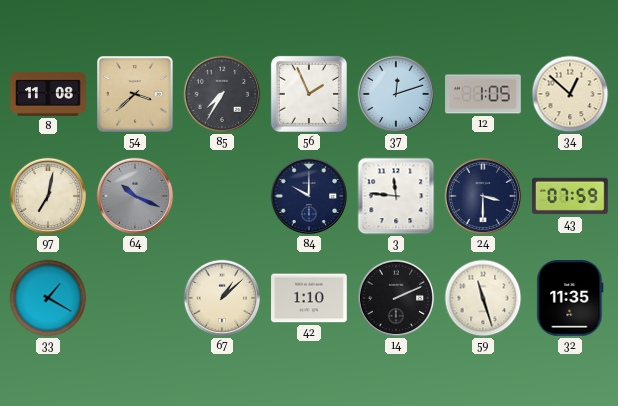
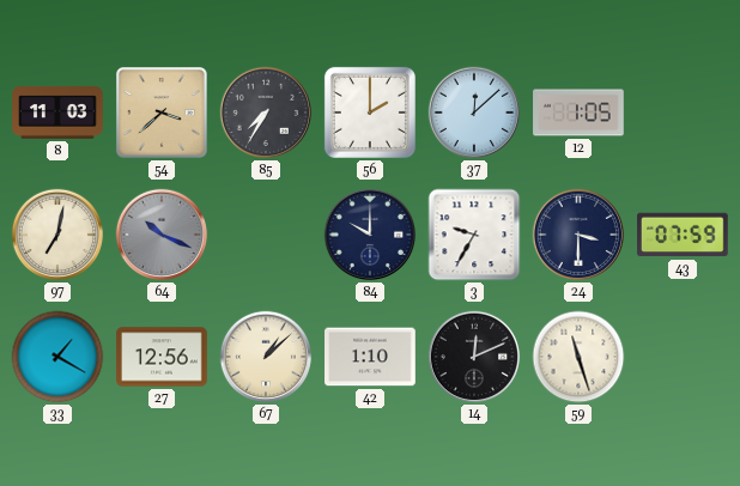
8: 11:08 -> 11:03
56: 1:56 -> 2:00
37: 12:12 -> 12:08
34: 12:52 -> none
3: 11:46 -> 9:35
27: none -> 12:56
14: 2:11 -> 12:11
32: 11:35 -> none
